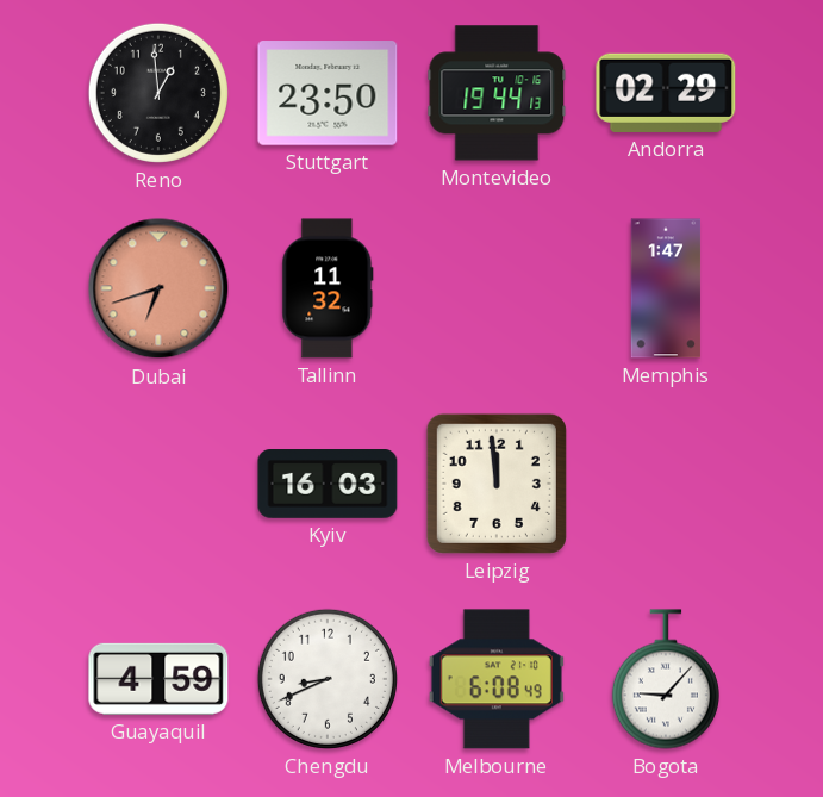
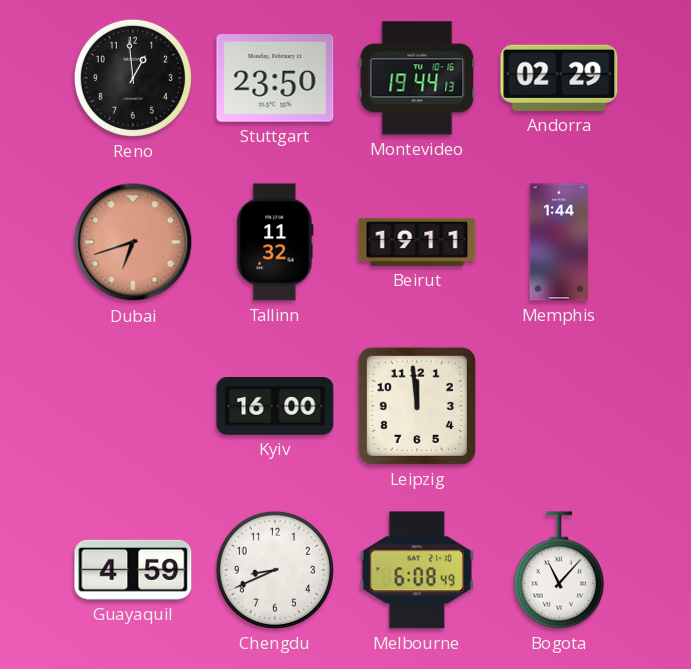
Beirut: none -> 19:11
Memphis: 1:47 -> 1:44
Kyiv: 16:03 -> 16:00
Bogota: 9:07 -> 11:07
